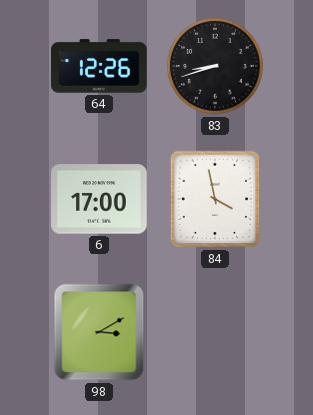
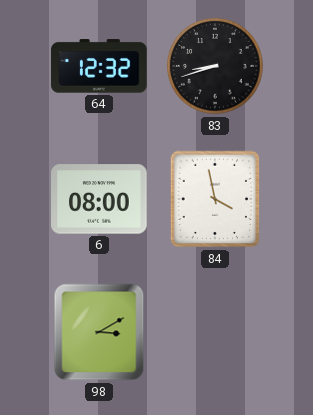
64: 12:26 -> 12:32
6: 17:00 -> 08:00
